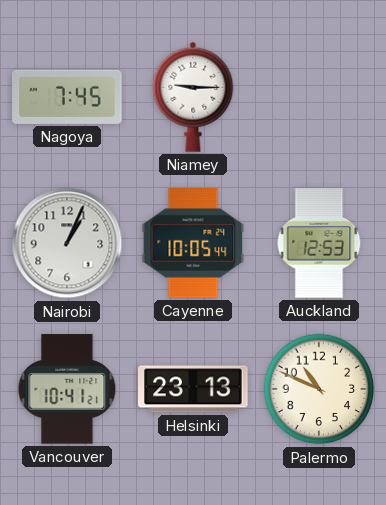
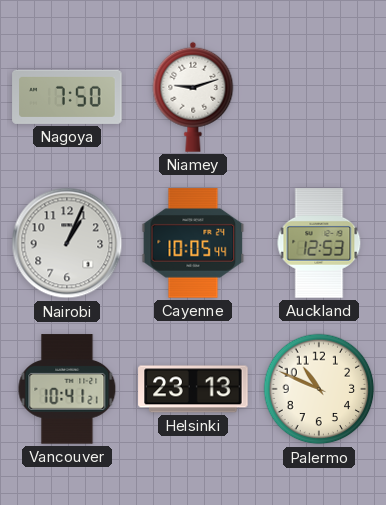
Nagoya: 7:45 -> 7:50
Niamey: 9:15 -> 9:12
